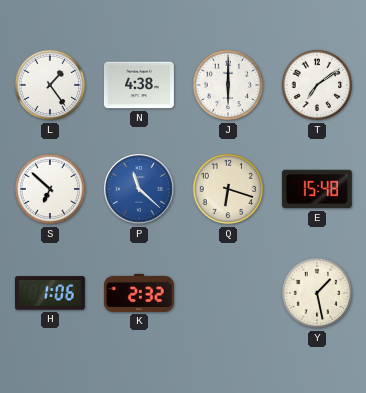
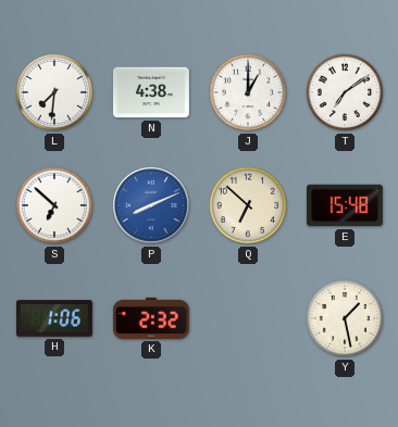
L: 1:24 -> 7:31
J: 6:00 -> 1:00
P: 11:22 -> 8:11
Q: 6:18 -> 6:52
